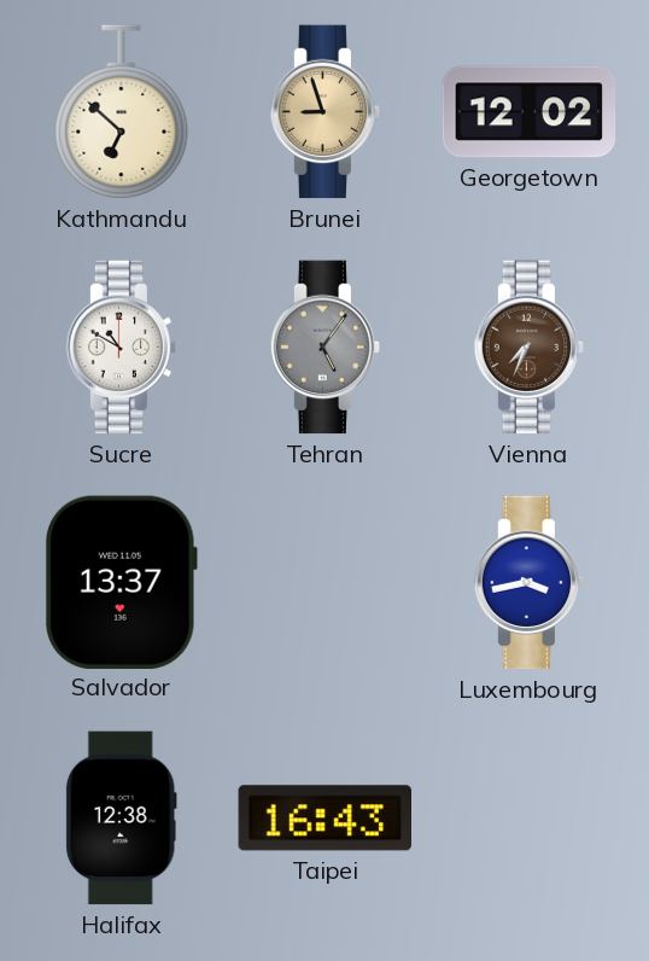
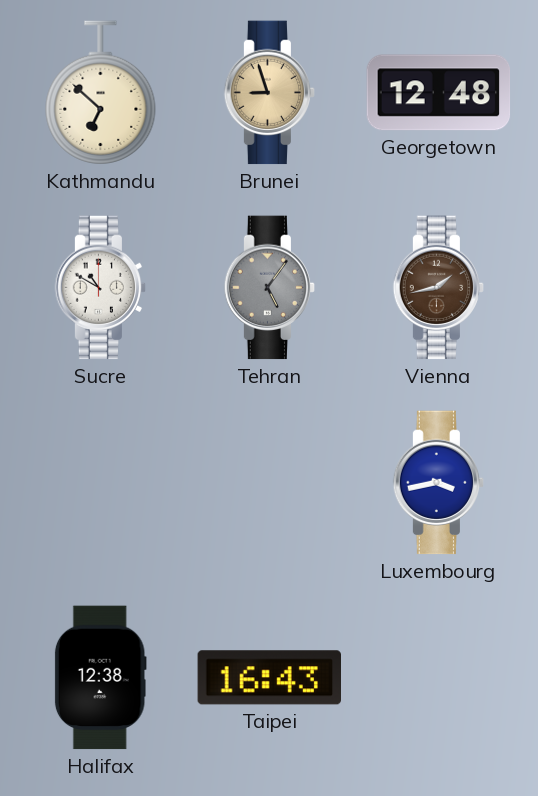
Georgetown: 12:02 -> 12:48
Vienna: 7:34 -> 1:43
Salvador: 13:37 -> none
